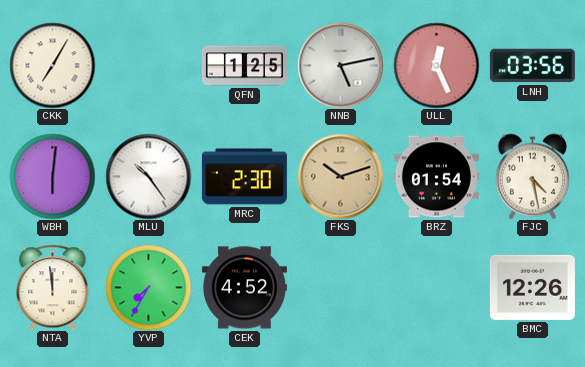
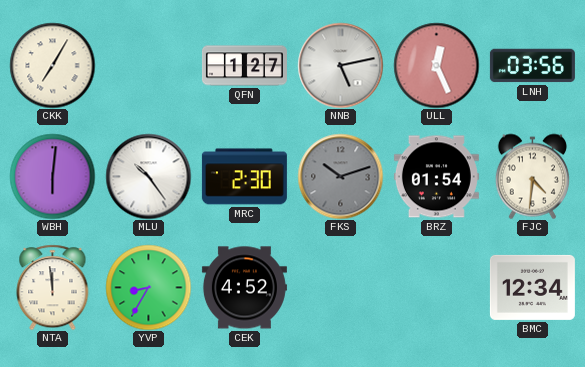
QFN: 1:25 -> 1:27
FKS dial: champagne -> grey
FJC: 4:28 -> 4:31
YVP: 7:35 -> 8:35
BMC: 12:26 -> 12:34
